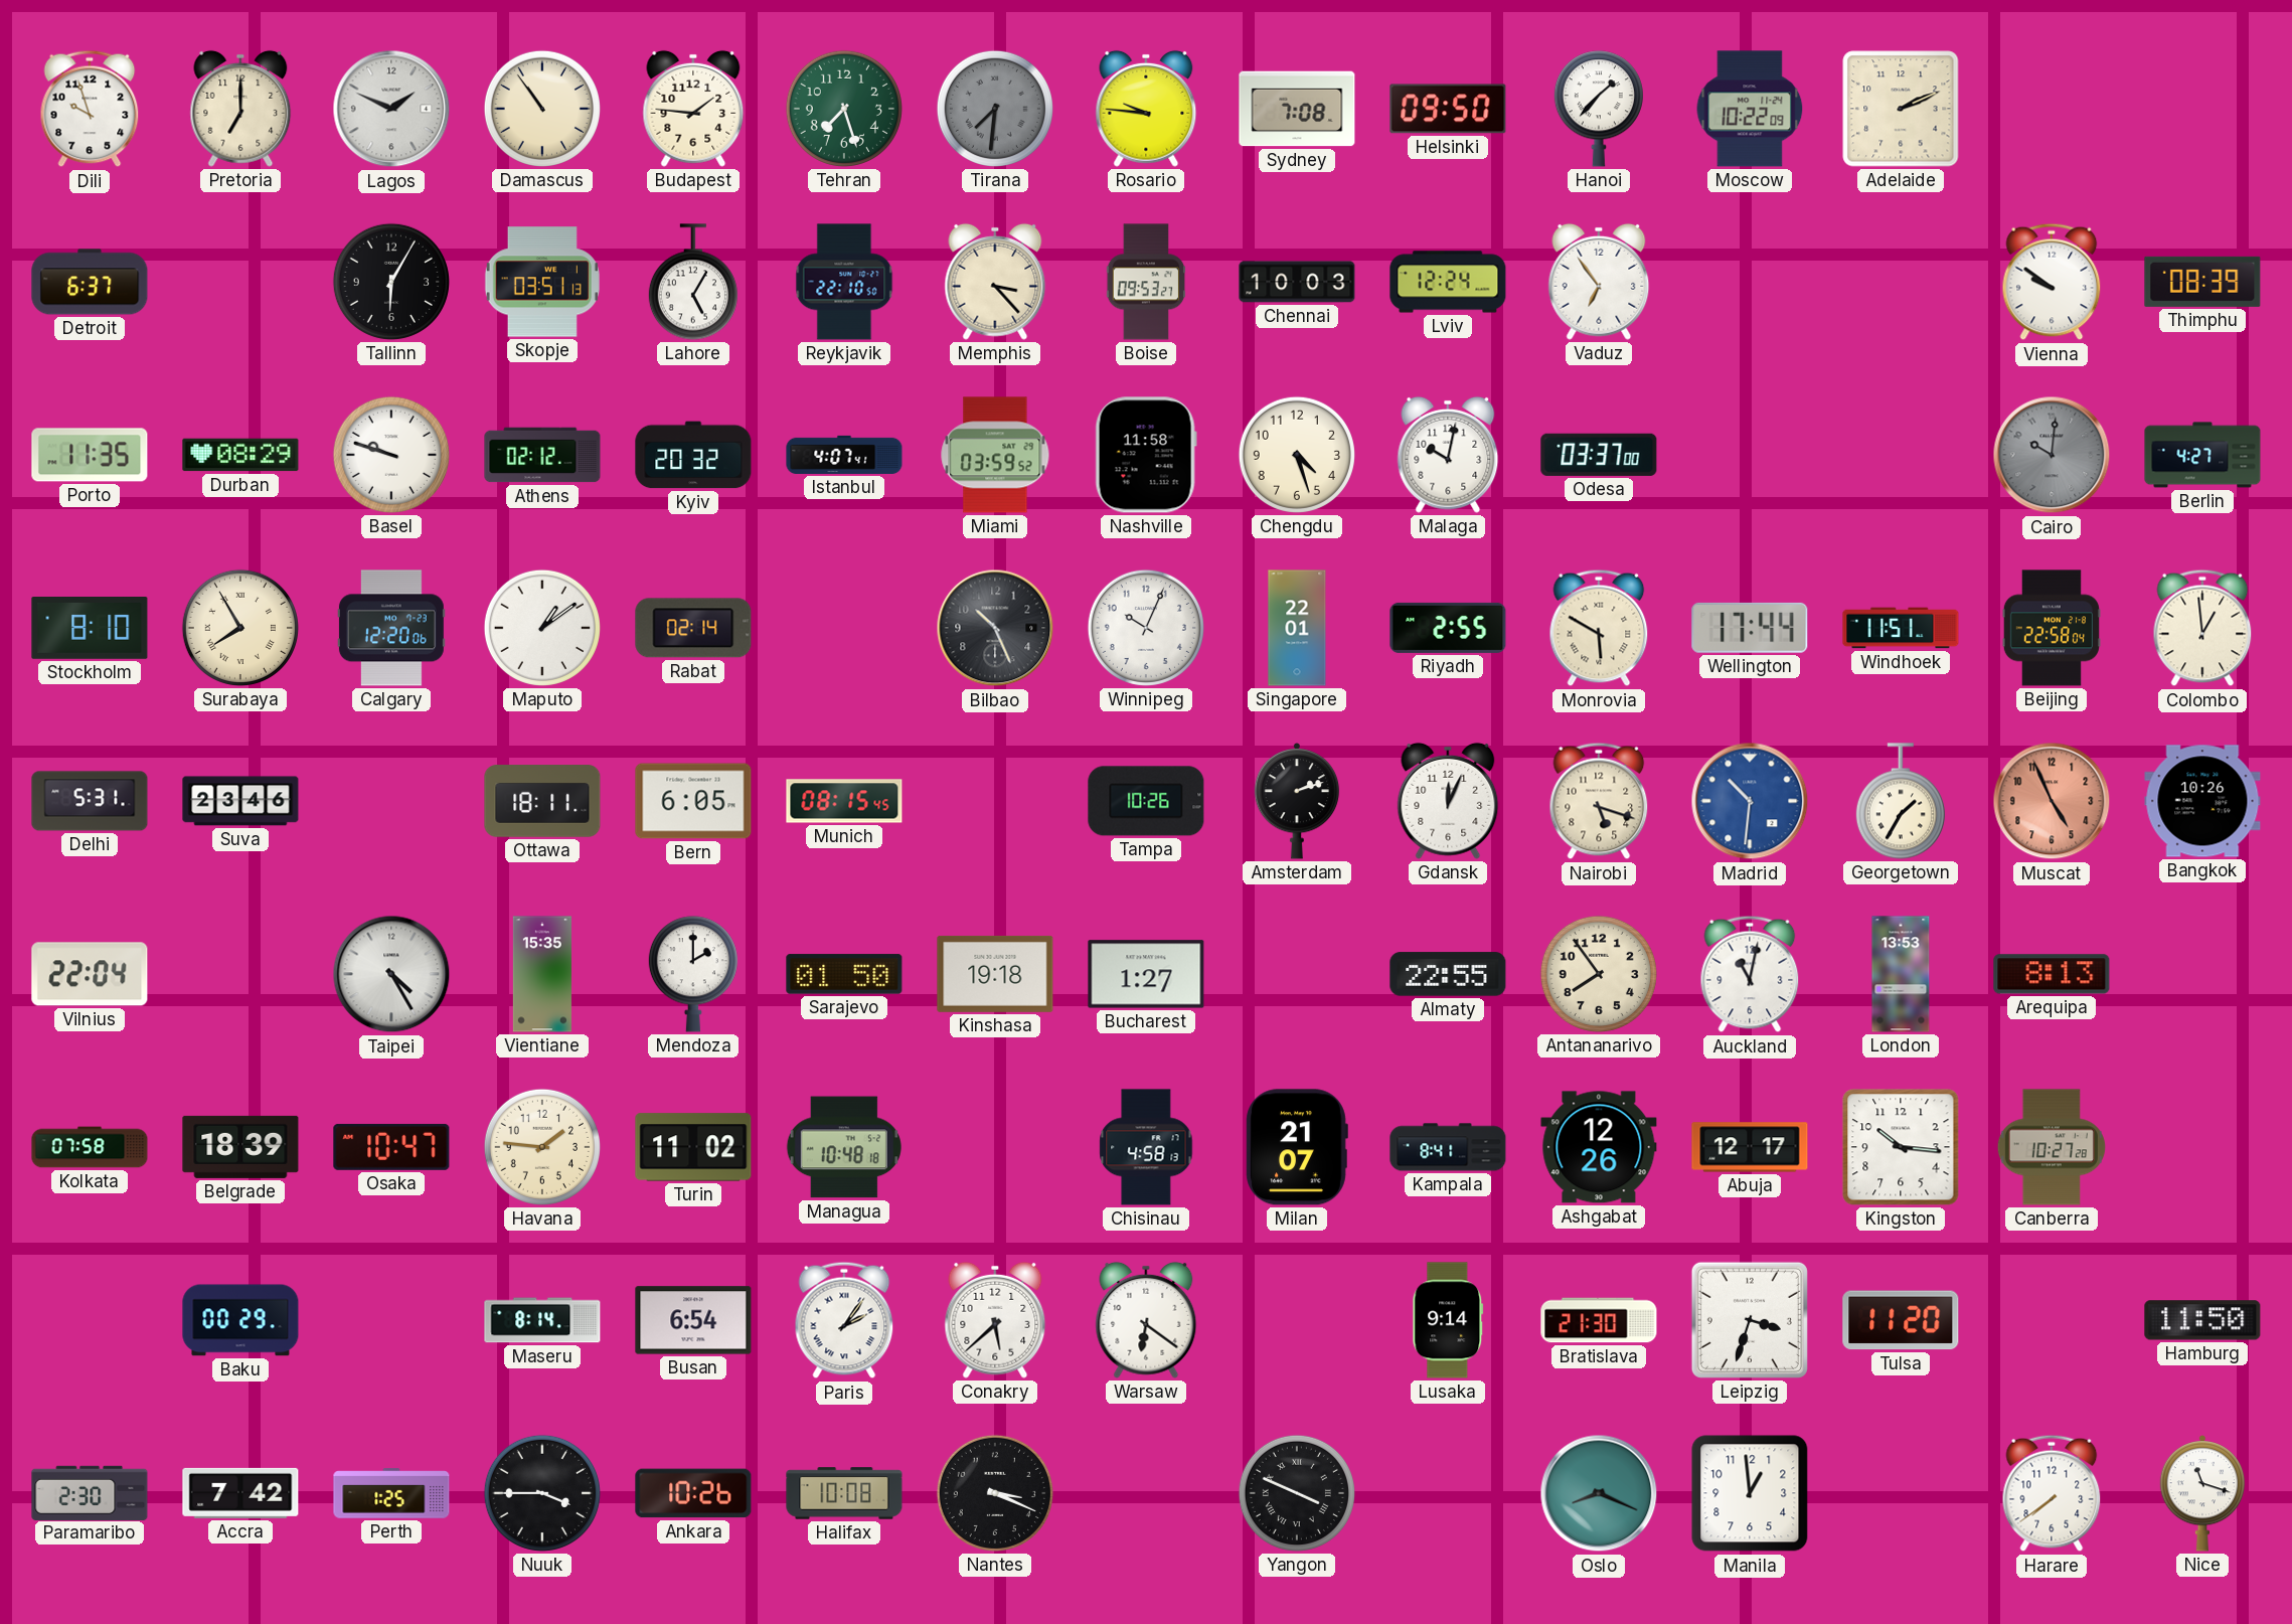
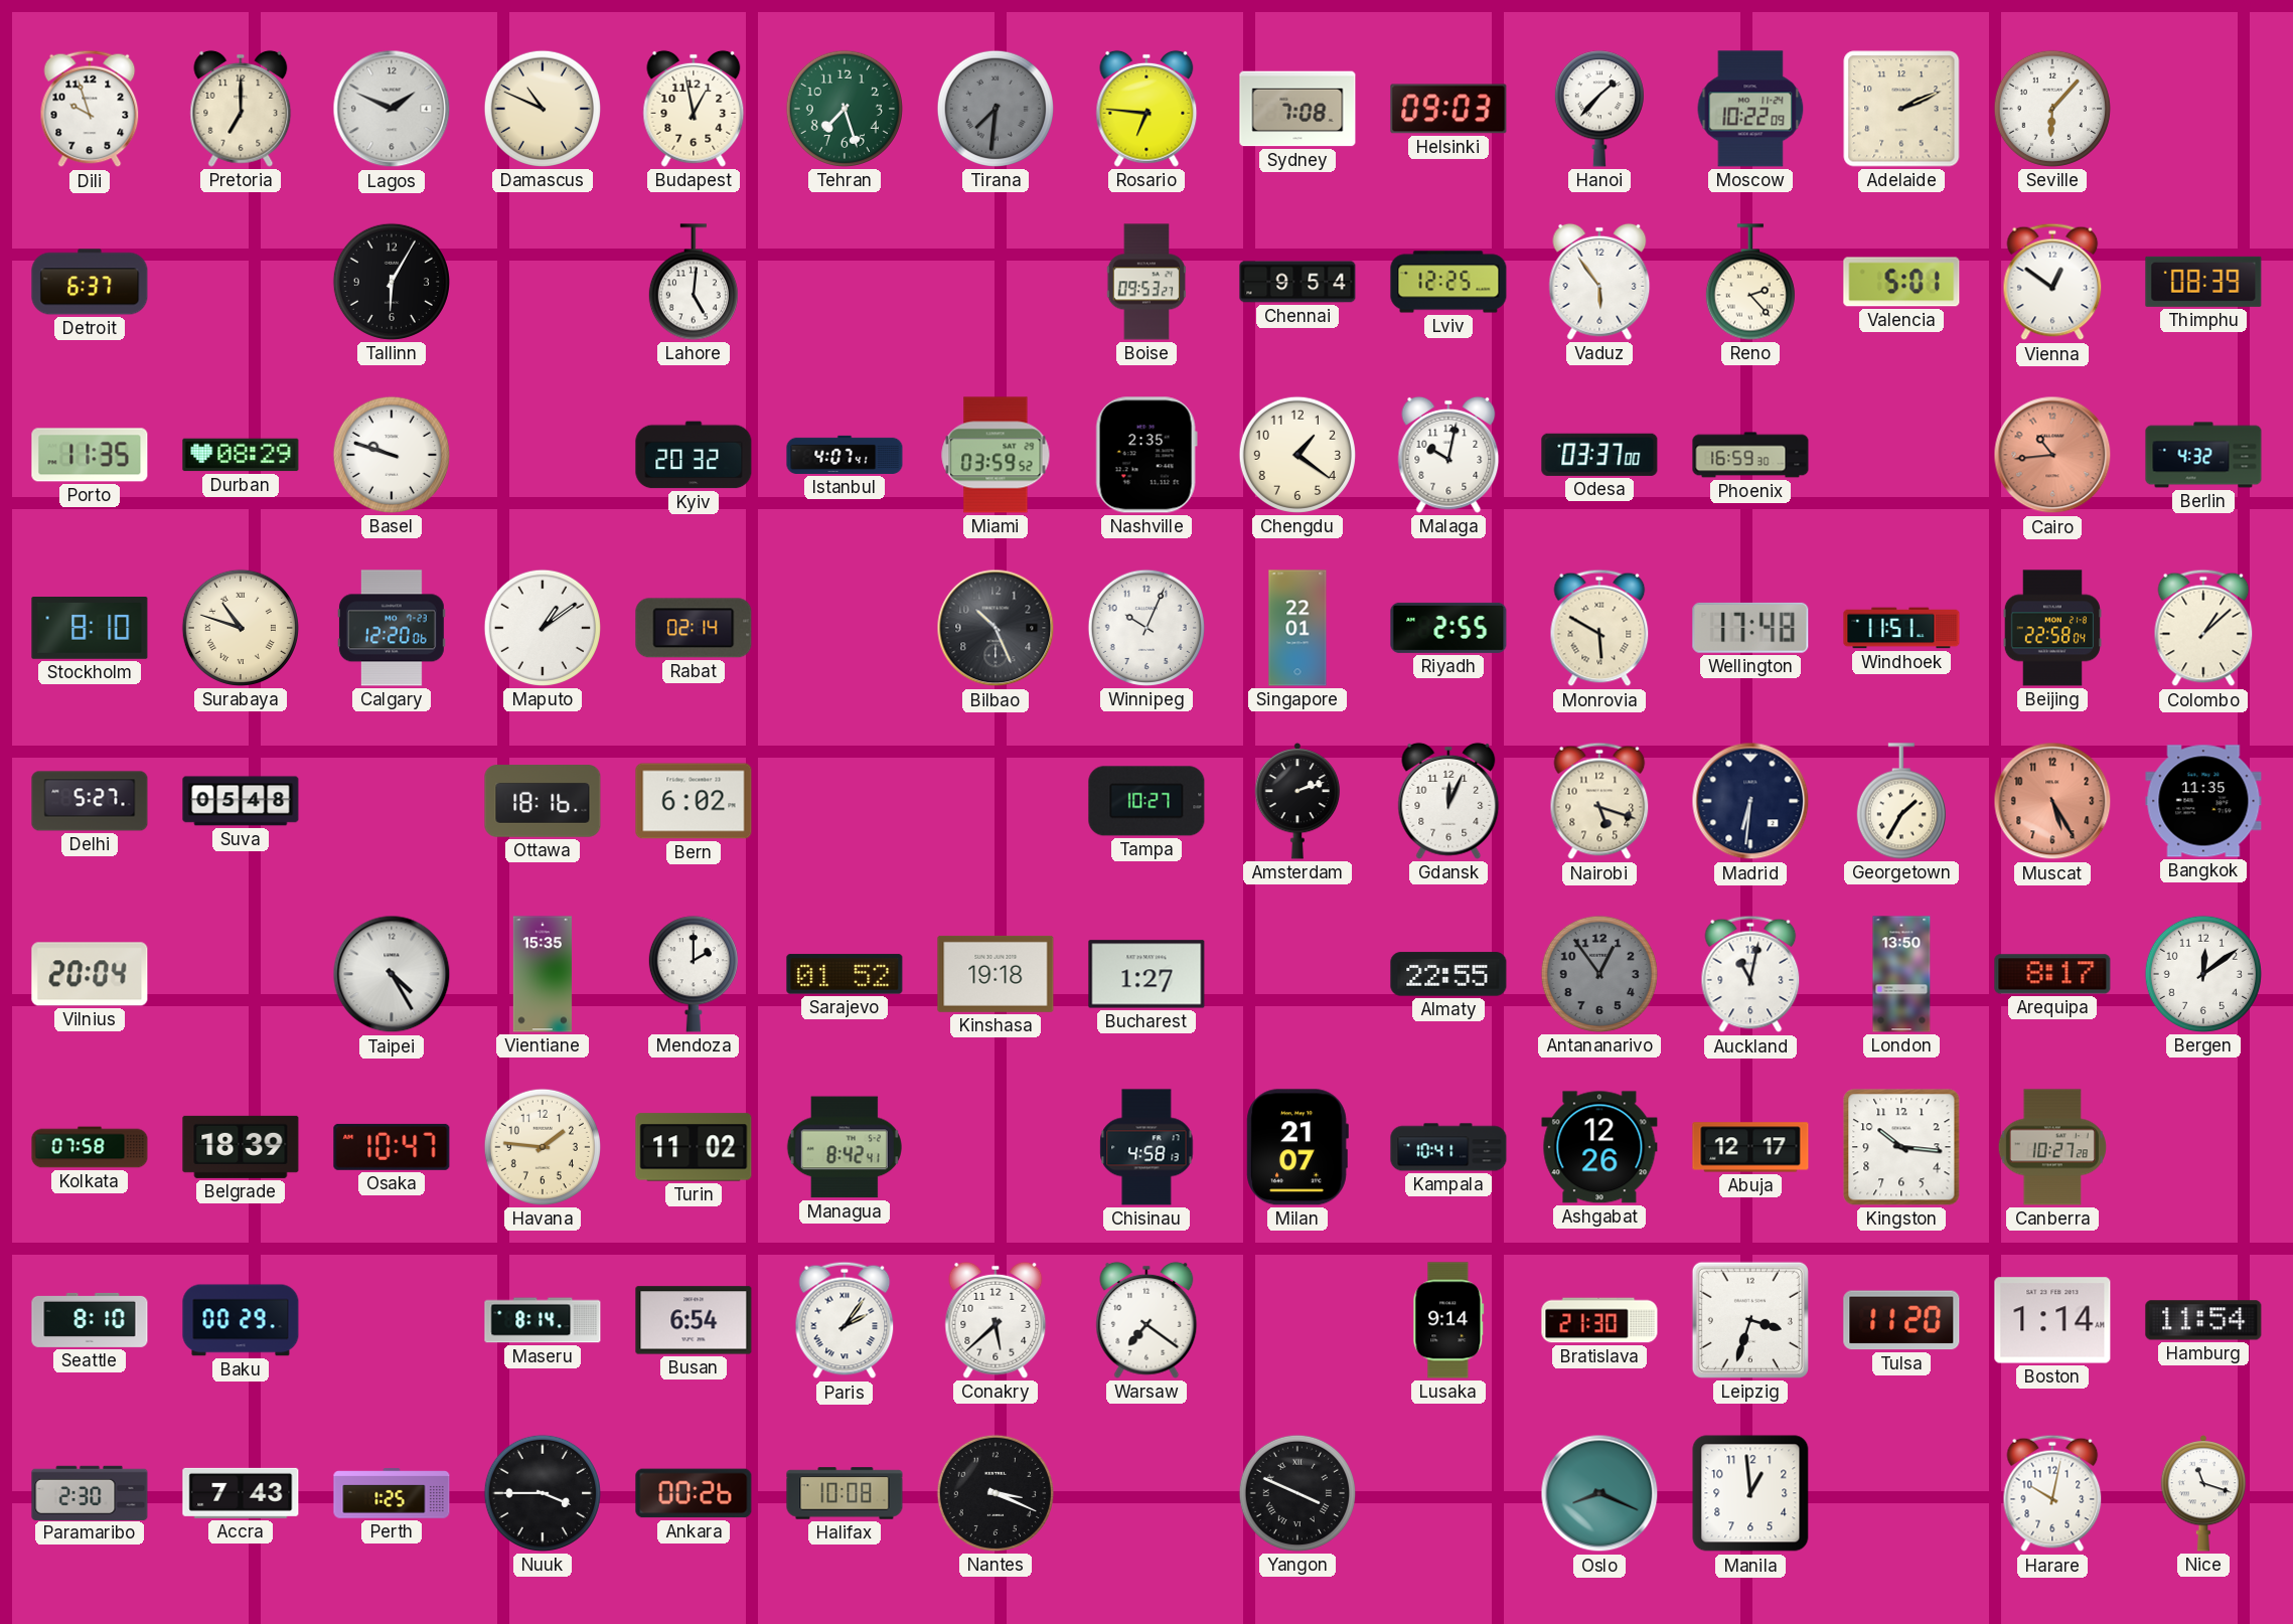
Damascus: 10:54 -> 10:49
Budapest: 1:46 -> 12:58
Rosario: 9:46 -> 6:46
Helsinki: 09:50 -> 09:03
Seville: none -> 6:07
Skopje: 03:51 -> none
Lahore: 5:05 -> 5:01
Reykjavik: 22:10 -> none
Memphis: 3:23 -> none
Chennai: 10:03 -> 9:54
Lviv: 12:24 -> 12:25
Vaduz: 6:54 -> 5:54
Reno: none -> 2:23
Valencia: none -> 5:01
Vienna: 9:51 -> 12:51
Athens: 02:12 -> none
Nashville: 11:58 -> 2:35
Chengdu: 4:27 -> 1:21
Phoenix: none -> 16:59
Cairo: 10:01 -> 10:44
Cairo dial: grey -> salmon
Berlin: 4:27 -> 4:32
Surabaya: 7:55 -> 10:48
Wellington: 17:44 -> 17:48
Colombo: 12:59 -> 1:08
Delhi: 5:31 -> 5:27
Suva: 23:46 -> 05:48
Ottawa: 18:11 -> 18:16
Bern: 6:05 -> 6:02
Munich: 08:15 -> none
Tampa: 10:26 -> 10:27
Madrid: 10:31 -> 6:31
Madrid dial: blue -> navy
Muscat: 4:56 -> 5:25
Bangkok: 10:26 -> 11:35
Vilnius: 22:04 -> 20:04
Sarajevo: 01:50 -> 01:52
Antananarivo: 7:54 -> 12:54
Antananarivo dial: cream -> grey
London: 13:53 -> 13:50
Arequipa: 8:13 -> 8:17
Bergen: none -> 12:09
Managua: 10:48 -> 8:42
Kampala: 8:41 -> 10:41
Seattle: none -> 8:10
Warsaw: 6:21 -> 7:21
Boston: none -> 1:14
Hamburg: 11:50 -> 11:54
Accra: 7:42 -> 7:43
Ankara: 10:26 -> 00:26
Harare: 7:39 -> 10:02
